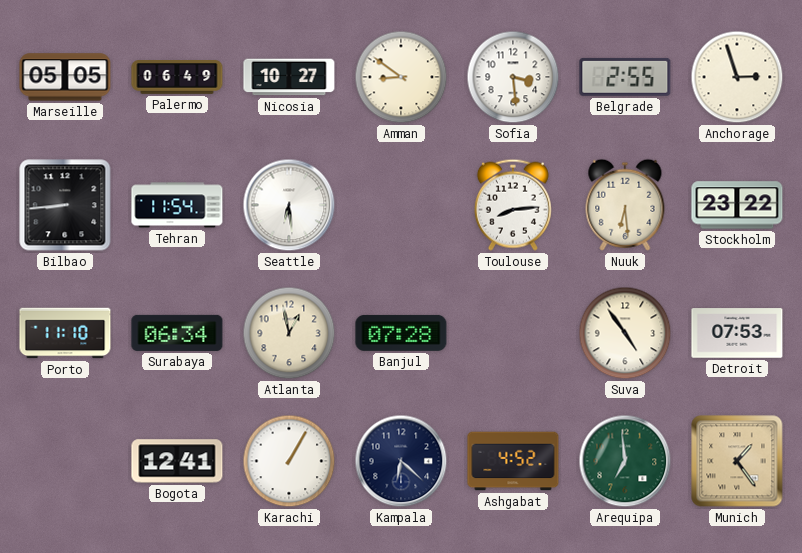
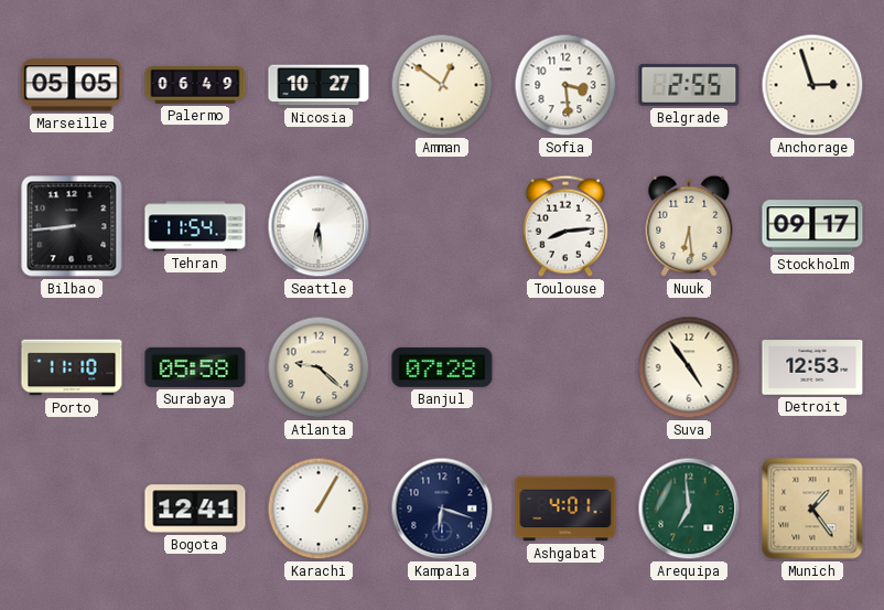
Amman: 8:51 -> 12:51
Stockholm: 23:22 -> 09:17
Surabaya: 06:34 -> 05:58
Atlanta: 12:58 -> 9:22
Detroit: 07:53 -> 12:53
Kampala: 6:22 -> 6:18
Ashgabat: 4:52 -> 4:01
